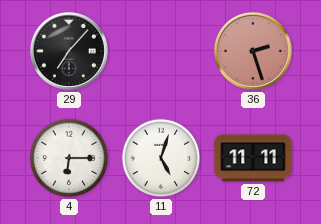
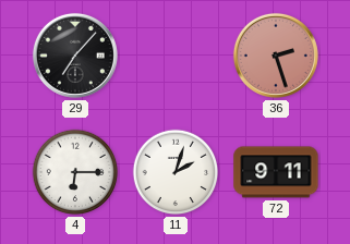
11: 5:03 -> 2:03
72: 11:11 -> 9:11
